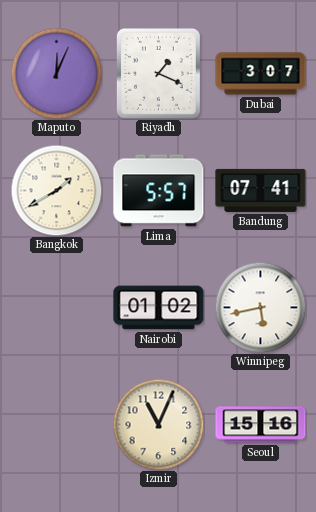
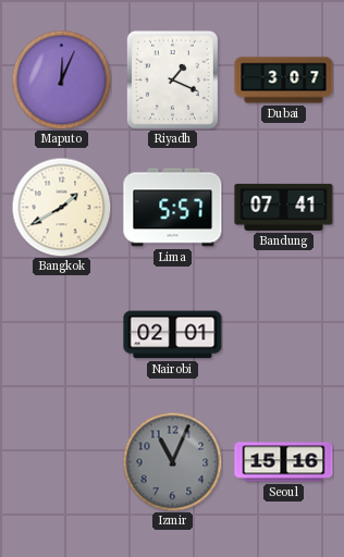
Nairobi: 01:02 -> 02:01
Winnipeg: 5:43 -> none
Izmir dial: cream -> grey
